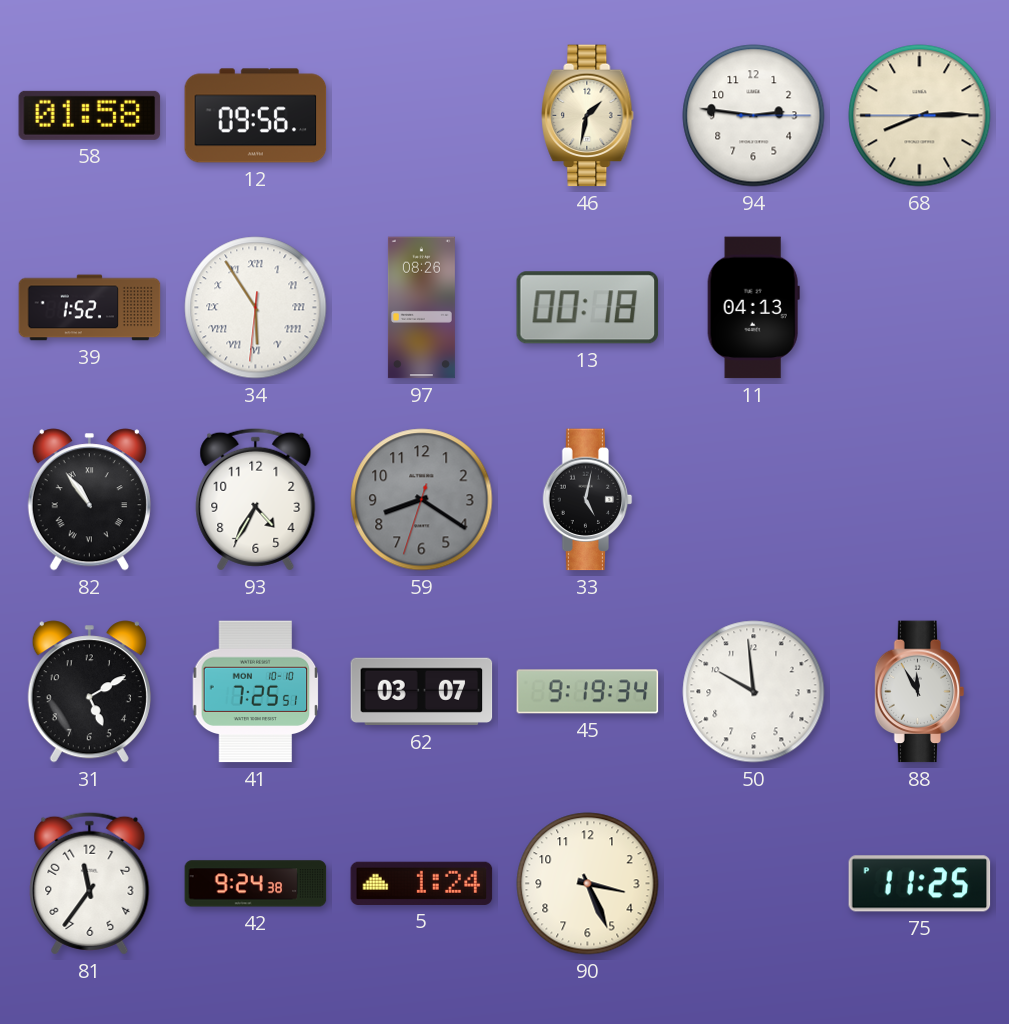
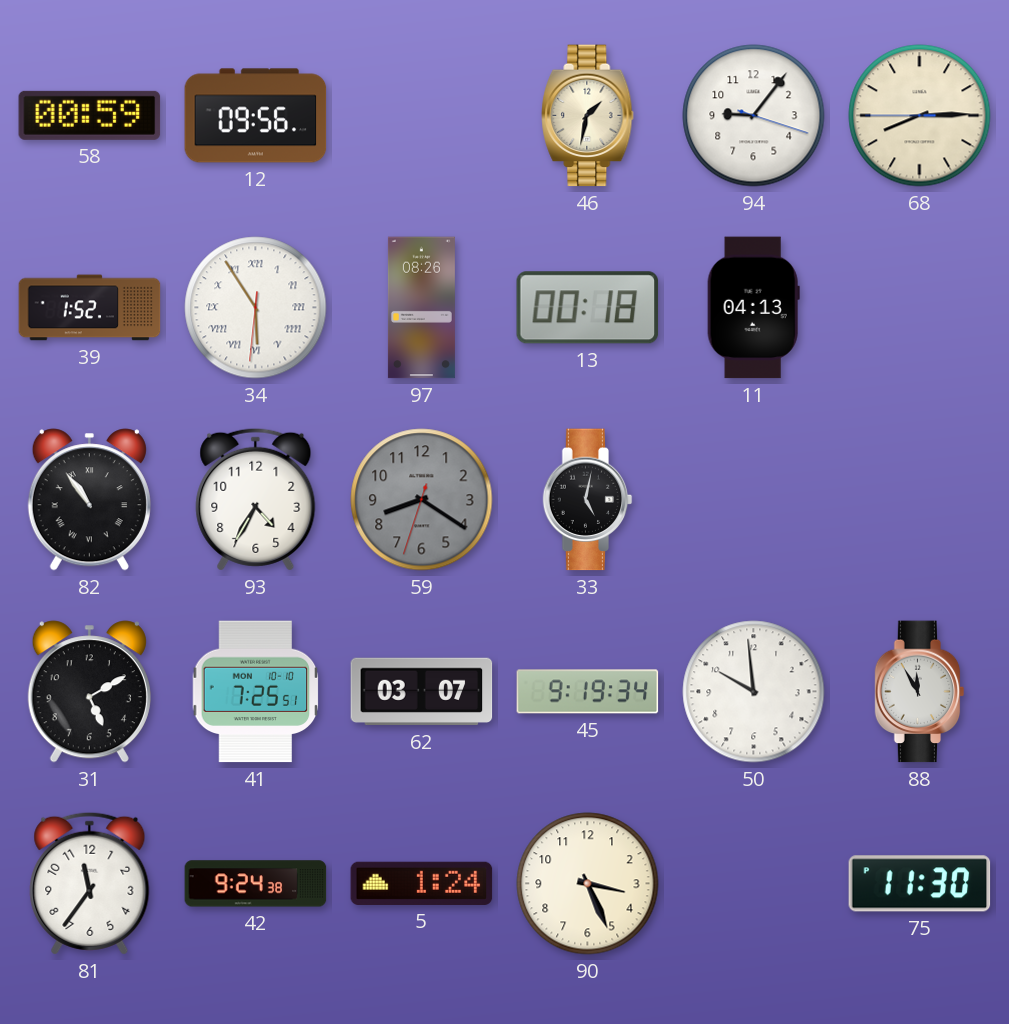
58: 01:58 -> 00:59
94: 2:46 -> 9:06
75: 11:25 -> 11:30
